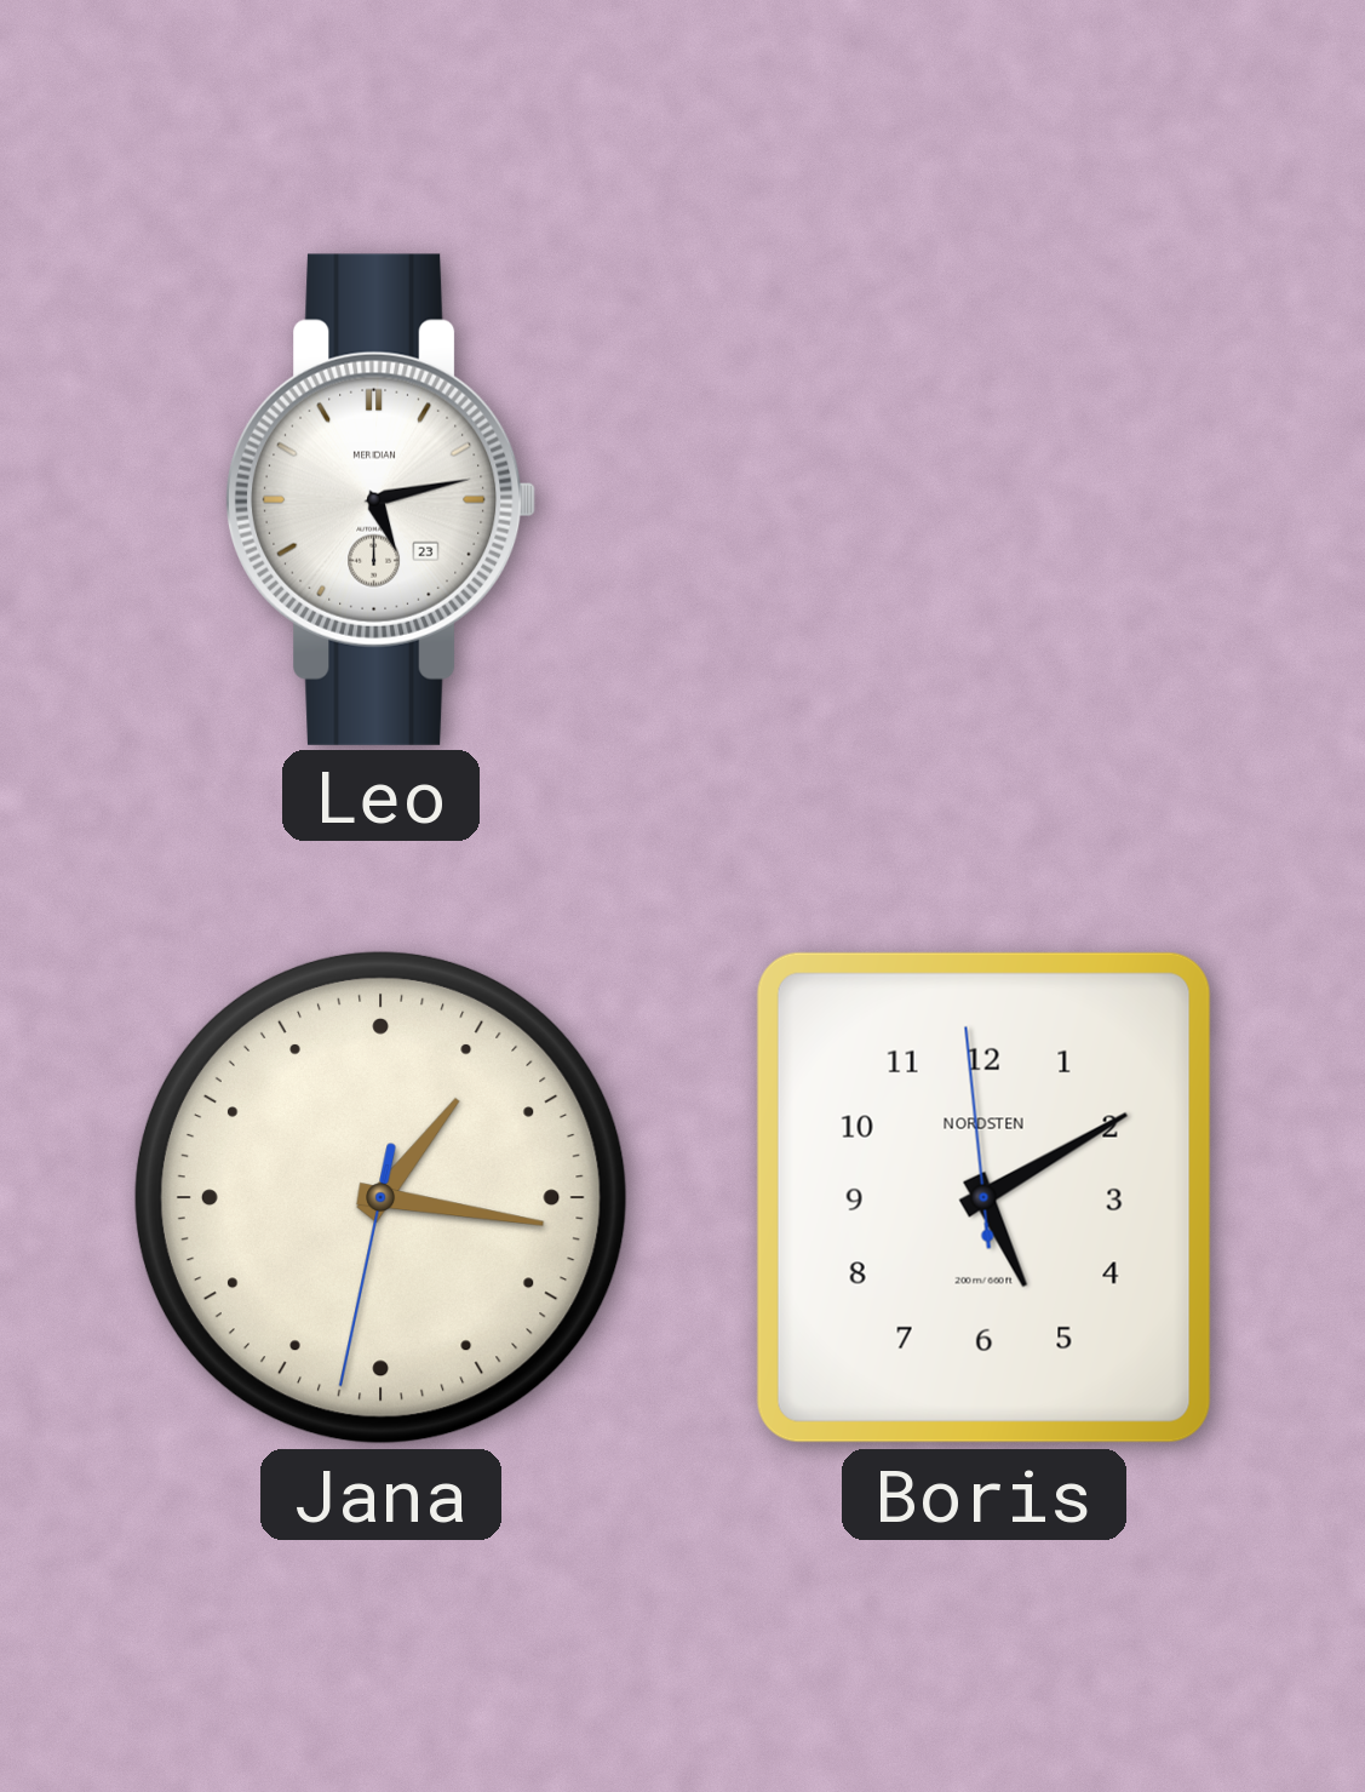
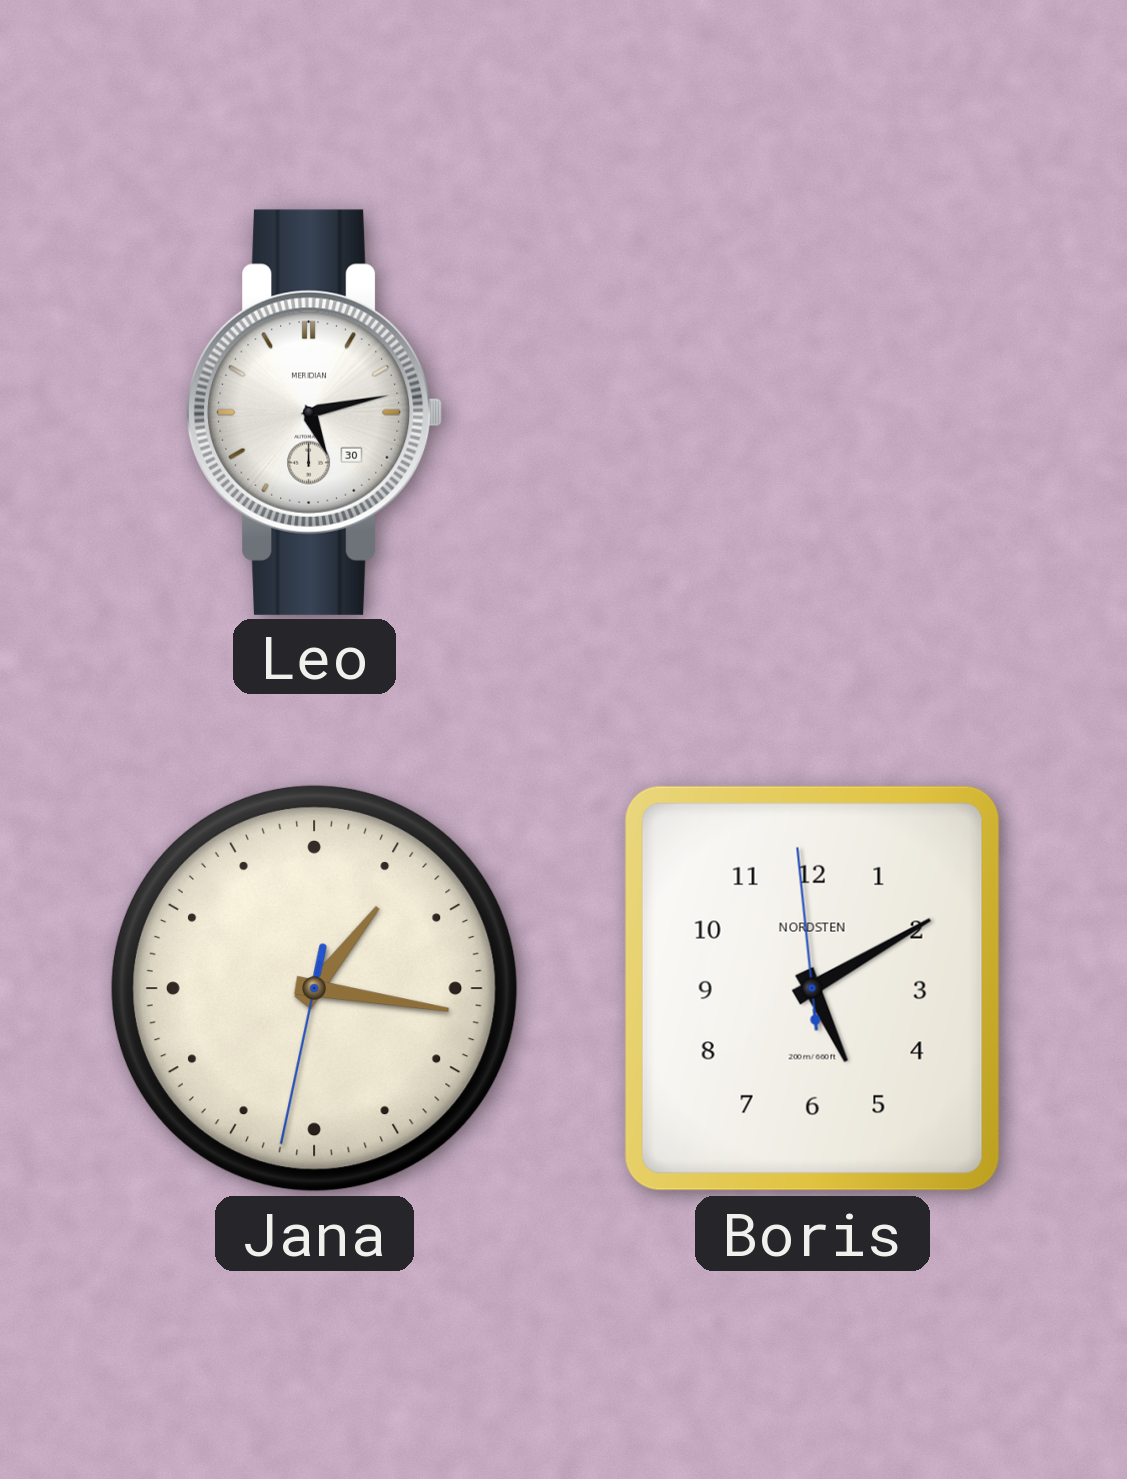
Leo date: 23 -> 30
